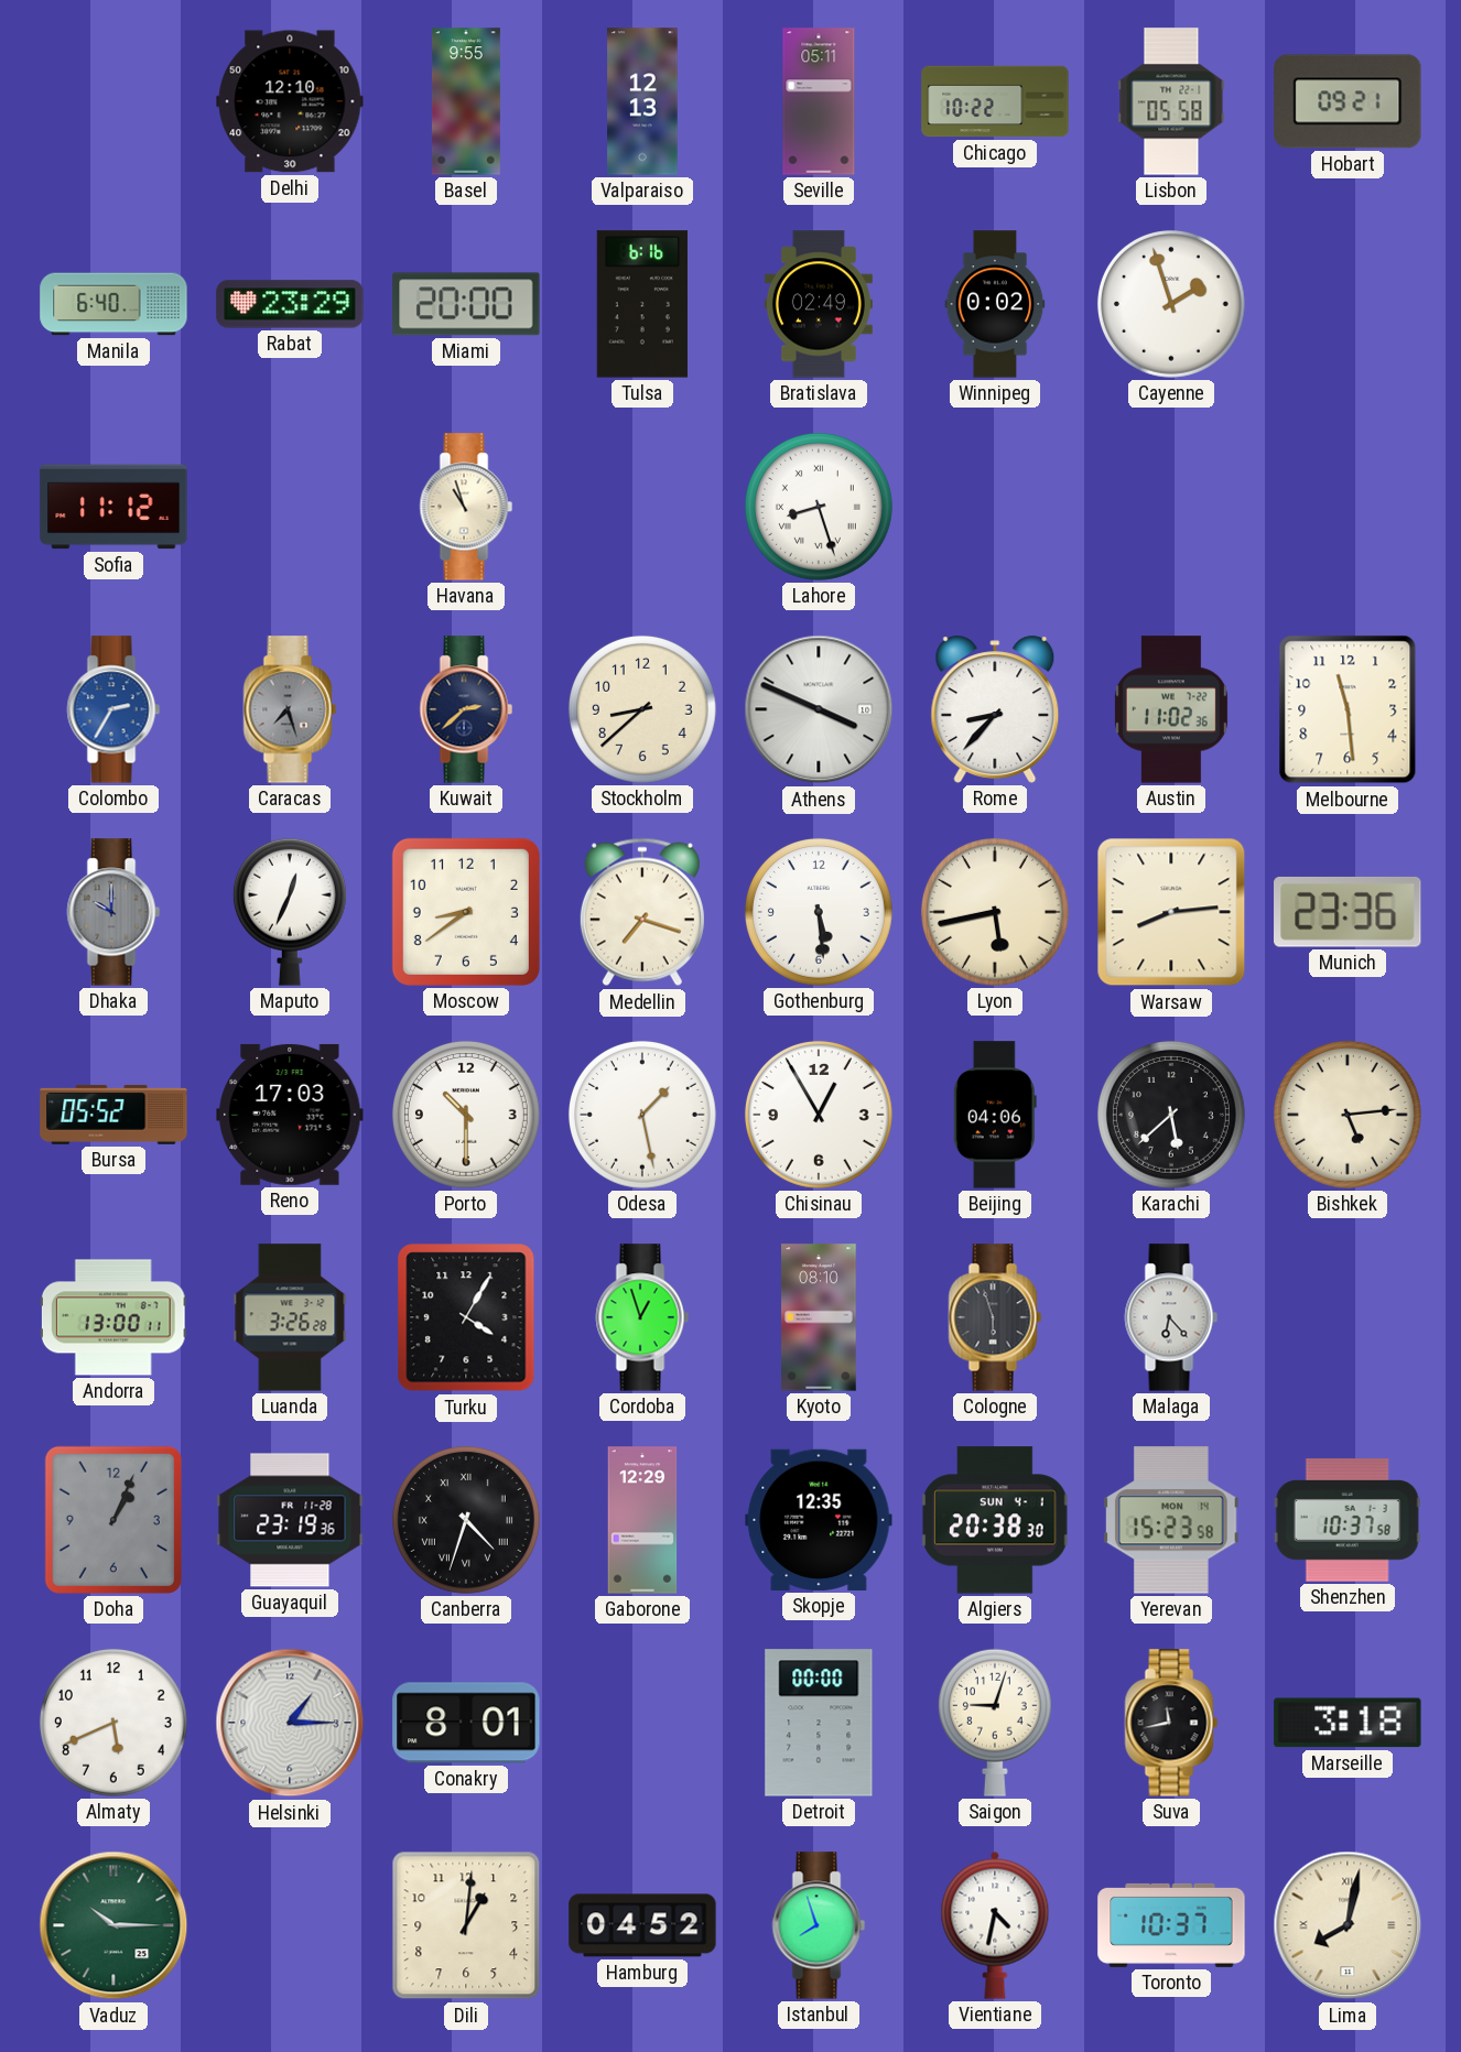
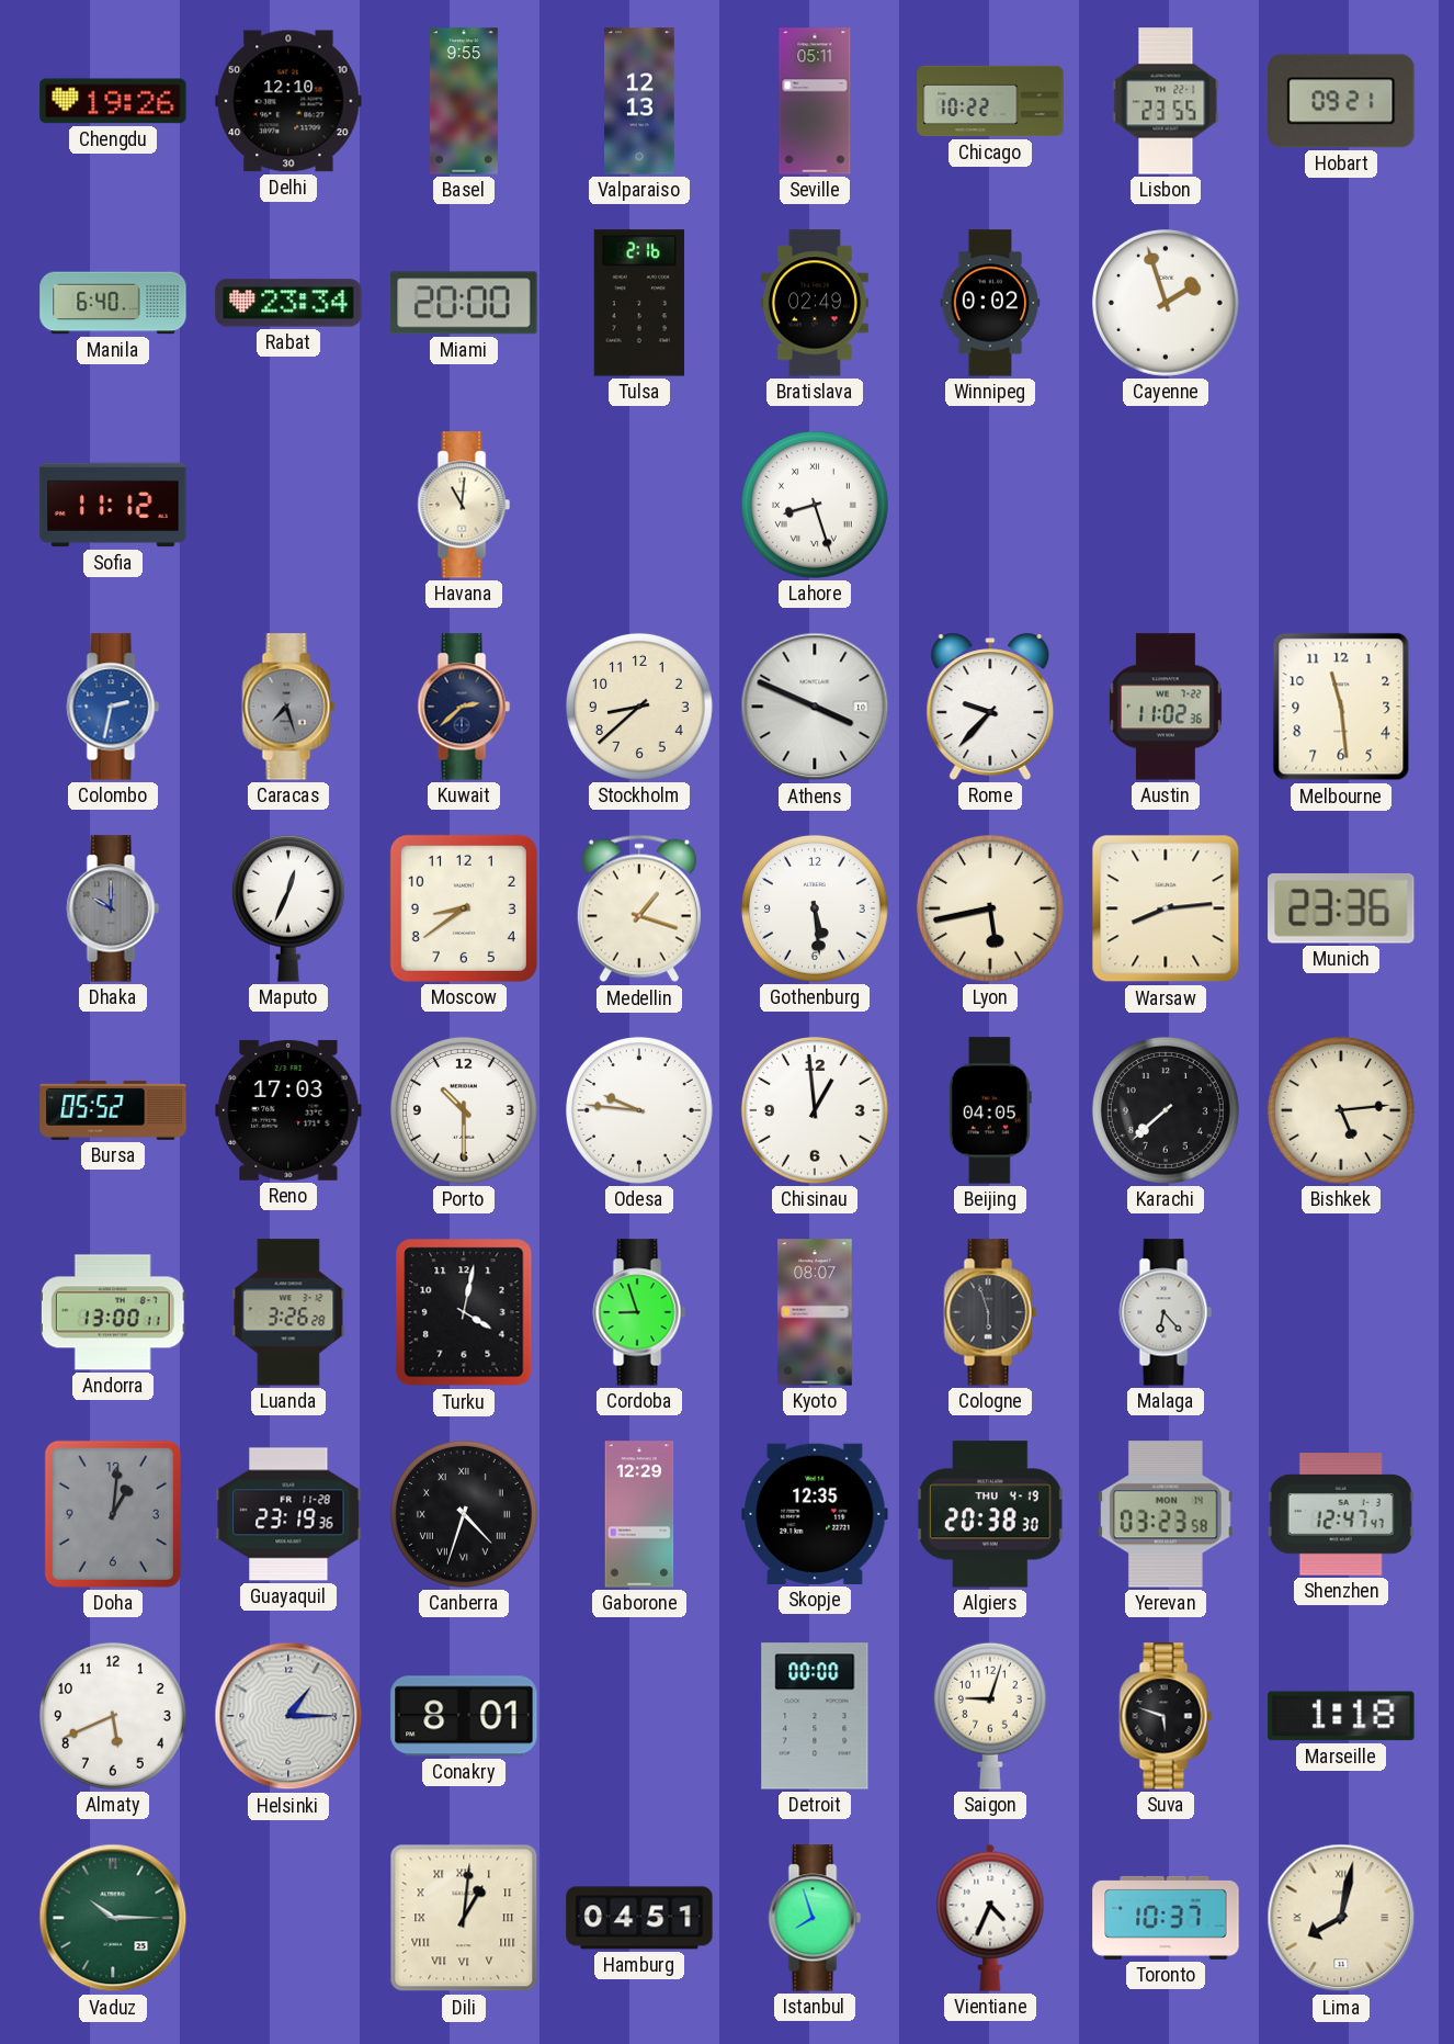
Chengdu: none -> 19:26
Lisbon: 05:58 -> 23:55
Rabat: 23:29 -> 23:34
Tulsa: 6:16 -> 2:16
Havana: 10:57 -> 11:01
Colombo: 2:35 -> 2:32
Rome: 8:37 -> 9:37
Medellin: 7:18 -> 1:18
Odesa: 1:28 -> 9:46
Chisinau: 12:55 -> 12:59
Beijing: 04:06 -> 04:05
Karachi: 5:38 -> 7:38
Turku: 4:05 -> 4:02
Cordoba: 12:57 -> 8:57
Kyoto: 08:10 -> 08:07
Doha: 1:04 -> 1:01
Algiers date: SUN 4-1 -> THU 4-19
Yerevan: 15:23 -> 03:23
Shenzhen: 10:37 -> 12:47
Suva: 11:43 -> 5:48
Marseille: 3:18 -> 1:18
Dili numerals: Arabic -> Roman
Hamburg: 04:52 -> 04:51
Vientiane: 4:32 -> 4:34
